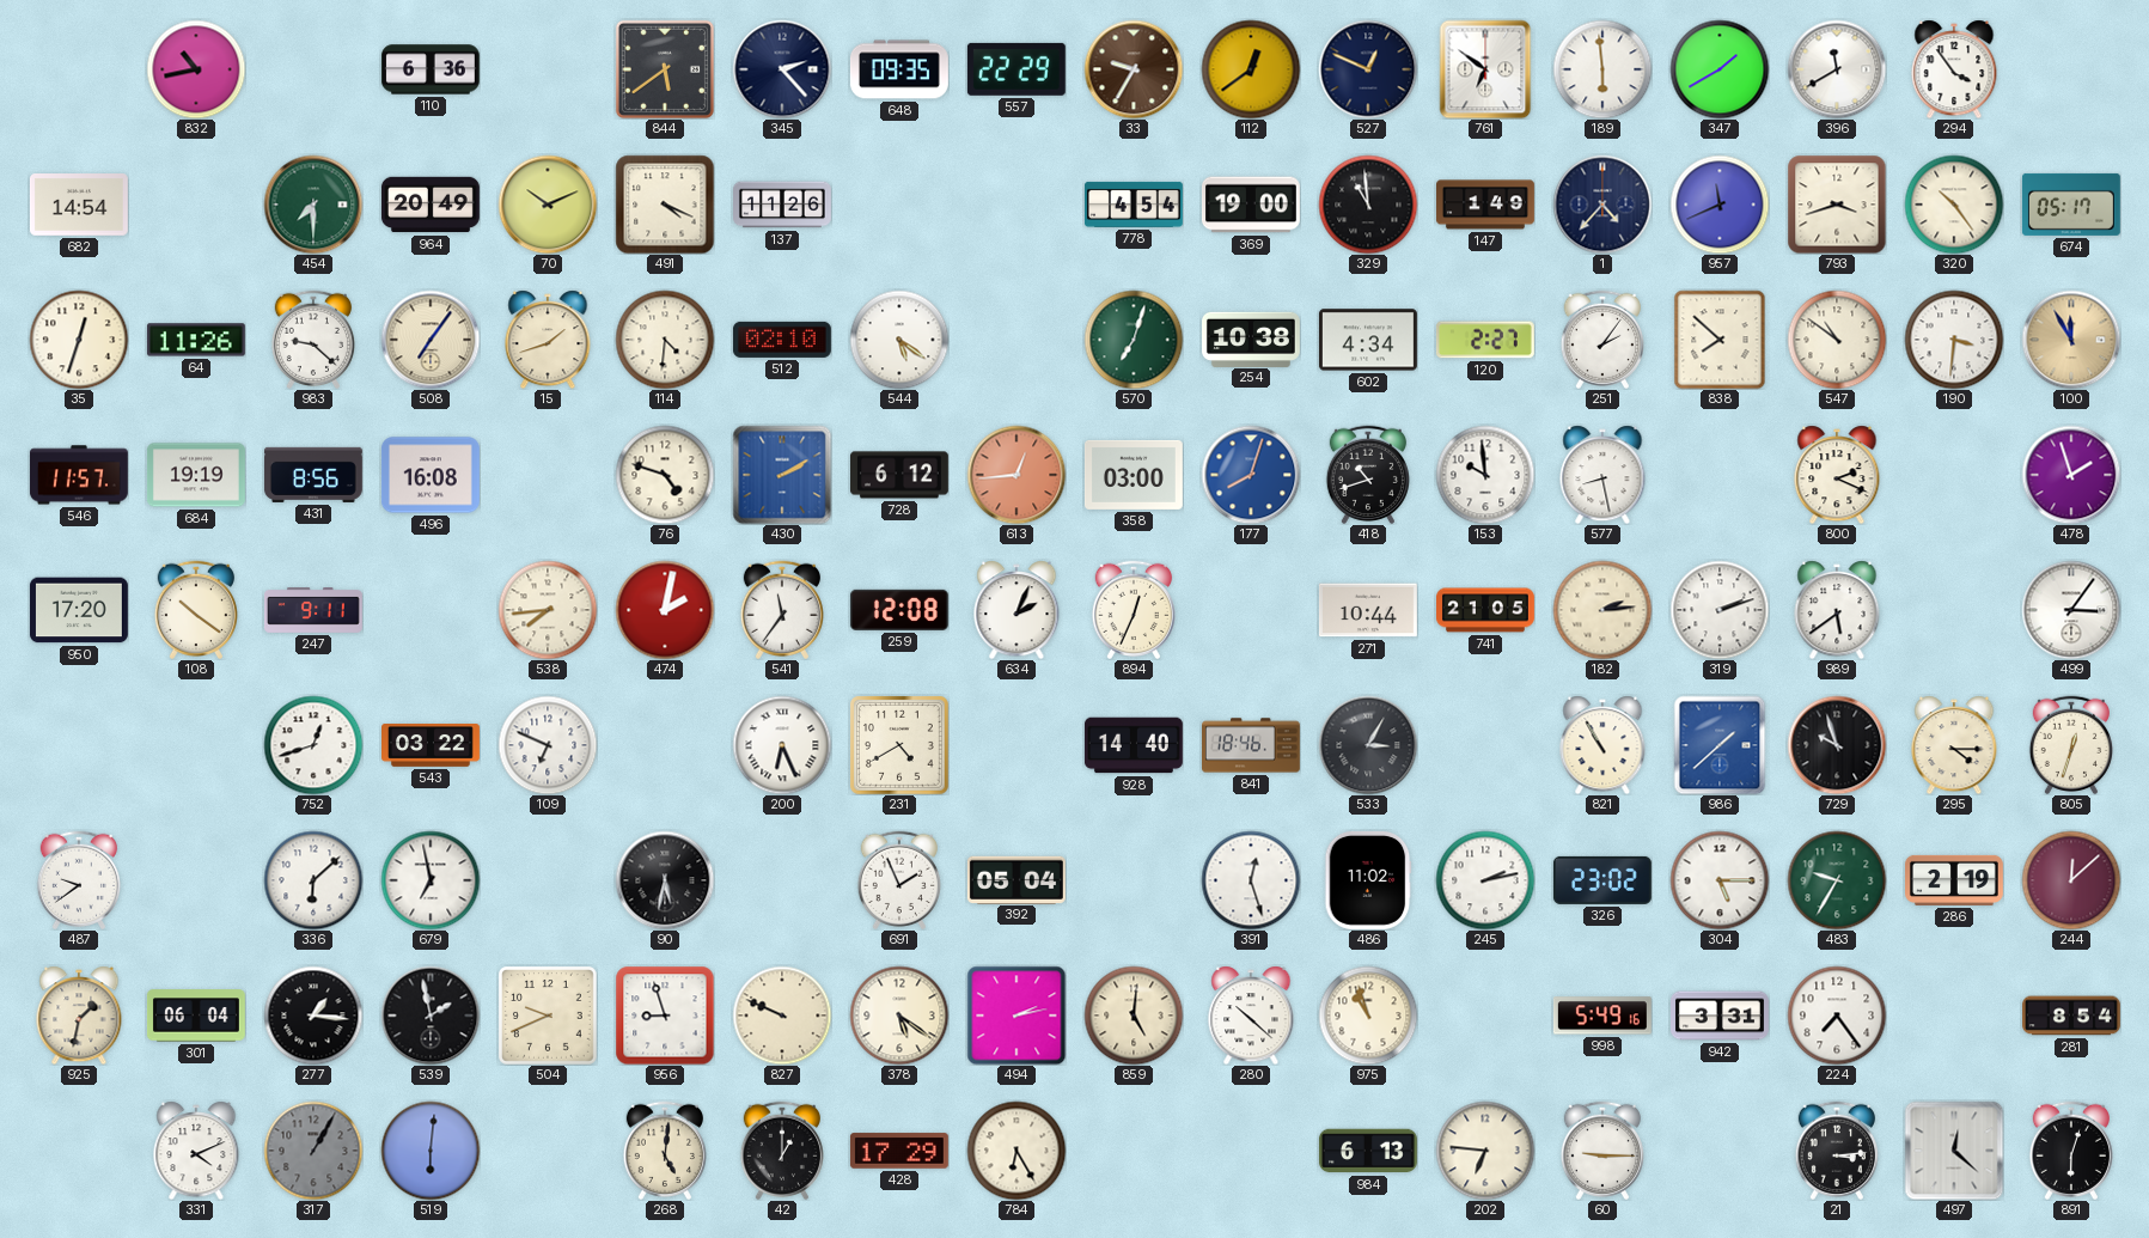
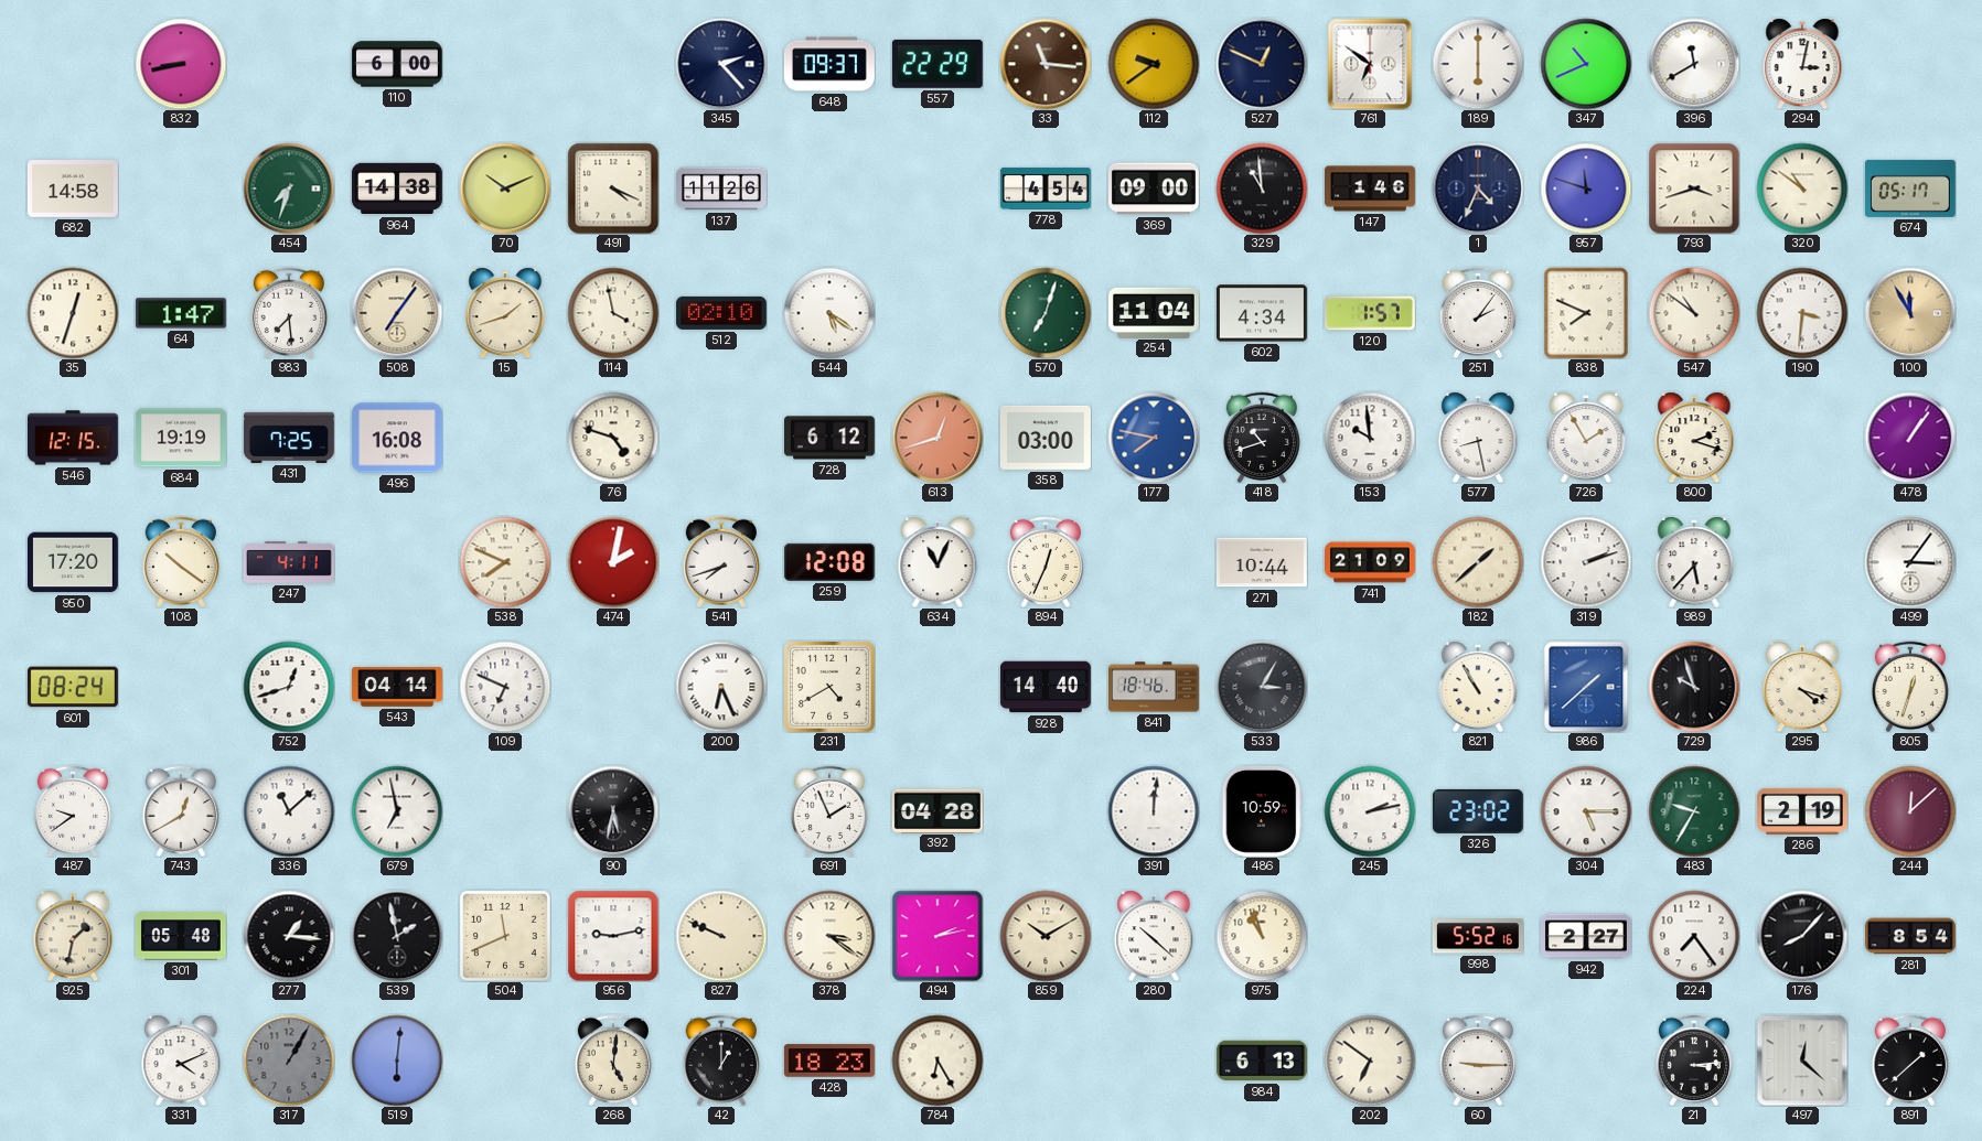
832: 10:43 -> 8:43
110: 6:36 -> 6:00
844: 5:39 -> none
648: 09:35 -> 09:37
33: 9:35 -> 11:16
112: 12:39 -> 9:39
189: 5:59 -> 6:00
347: 1:40 -> 10:41
294: 3:54 -> 3:02
682: 14:54 -> 14:58
454: 7:30 -> 7:33
964: 20:49 -> 14:38
369: 19:00 -> 09:00
147: 1:49 -> 1:46
1: 4:37 -> 4:34
957: 11:41 -> 11:48
320: 10:24 -> 10:51
64: 11:26 -> 1:47
983: 9:22 -> 7:29
114: 4:31 -> 3:58
254: 10:38 -> 11:04
120: 2:27 -> 1:57
838: 7:52 -> 7:49
546: 11:57 -> 12:15
431: 8:56 -> 7:25
430: 2:10 -> none
613: 12:44 -> 12:42
177: 8:03 -> 7:47
726: none -> 1:55
800: 2:19 -> 2:18
478: 1:57 -> 1:06
247: 9:11 -> 4:11
538: 7:44 -> 7:49
541: 11:36 -> 7:42
634: 2:04 -> 11:04
741: 21:05 -> 21:09
182: 2:14 -> 1:38
989: 5:39 -> 5:37
601: none -> 08:24
543: 03:22 -> 04:14
295: 4:15 -> 4:18
743: none -> 12:40
336: 6:08 -> 11:08
392: 05:04 -> 04:28
391: 12:27 -> 12:01
486: 11:02 -> 10:59
301: 06:04 -> 05:48
504: 9:41 -> 11:41
956: 8:57 -> 9:13
378: 5:21 -> 3:21
859: 5:01 -> 10:10
998: 5:49 -> 5:52
942: 3:31 -> 2:27
176: none -> 8:07
428: 17:29 -> 18:23
202: 6:46 -> 6:51
891: 6:03 -> 1:38
